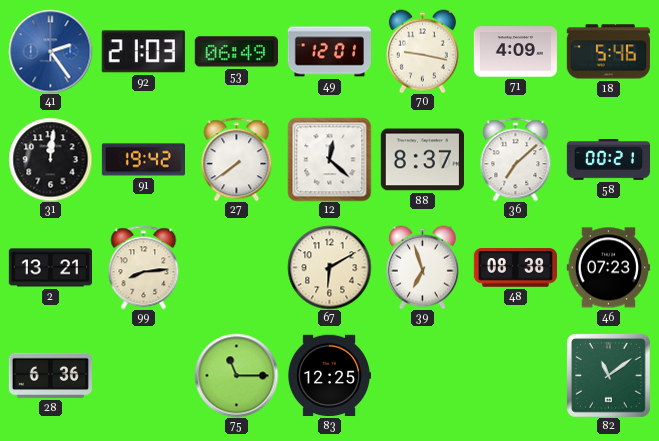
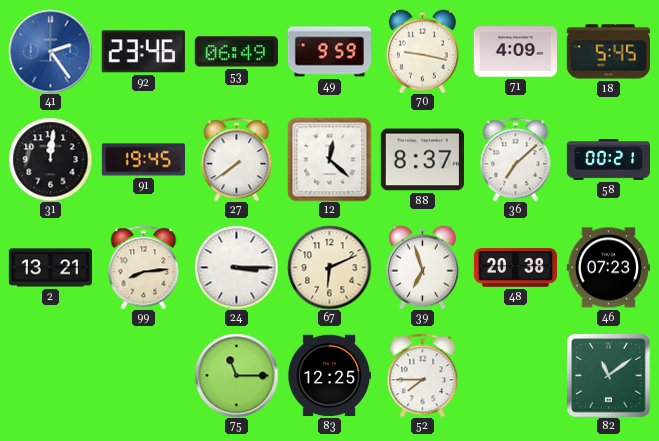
92: 21:03 -> 23:46
49: 12:01 -> 9:59
18: 5:46 -> 5:45
91: 19:42 -> 19:45
24: none -> 3:15
67: 6:10 -> 6:11
48: 08:38 -> 20:38
28: 6:36 -> none
52: none -> 7:45
